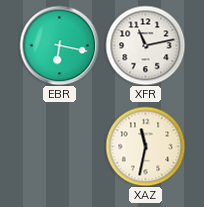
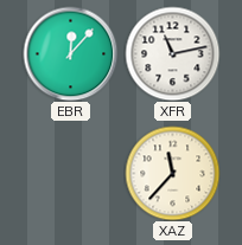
EBR: 6:17 -> 12:07
XAZ: 11:32 -> 11:37
